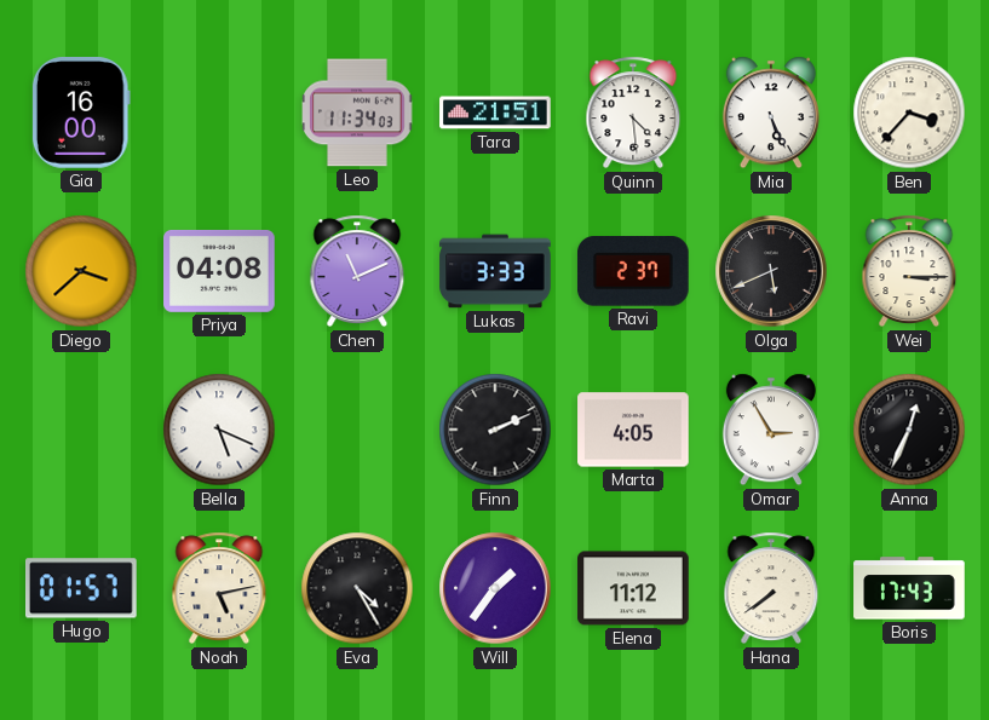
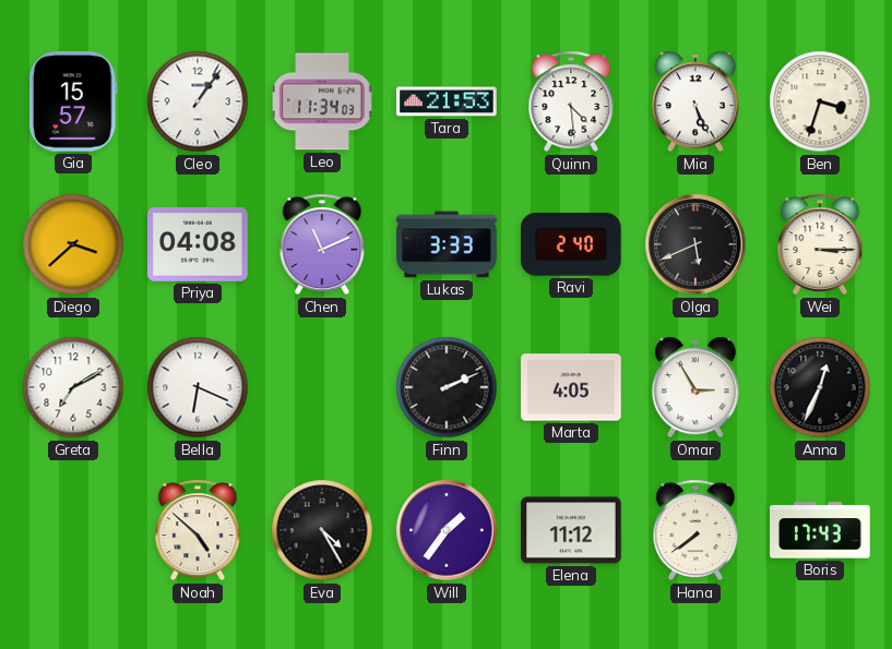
Gia: 16:00 -> 15:57
Cleo: none -> 1:06
Tara: 21:51 -> 21:53
Ben: 3:37 -> 3:33
Ravi: 2:37 -> 2:40
Greta: none -> 7:10
Bella: 5:19 -> 6:19
Hugo: 01:57 -> none
Noah: 5:13 -> 4:52
